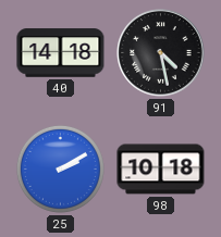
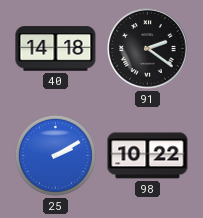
91: 4:28 -> 2:21
98: 10:18 -> 10:22
